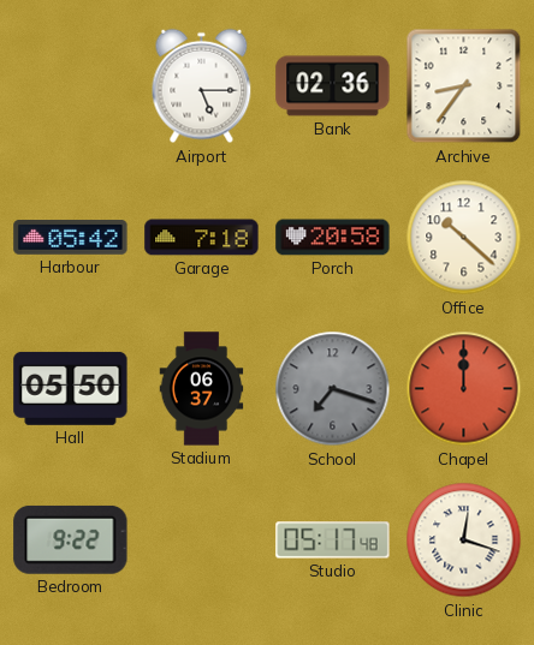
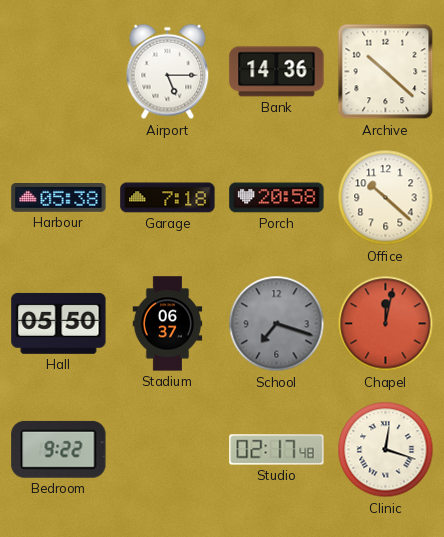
Bank: 02:36 -> 14:36
Archive: 8:36 -> 10:22
Harbour: 05:42 -> 05:38
Chapel: 12:00 -> 12:02
Studio: 05:17 -> 02:17
